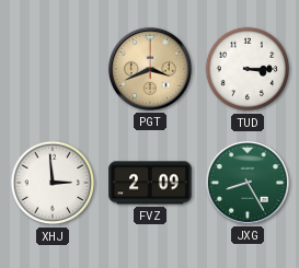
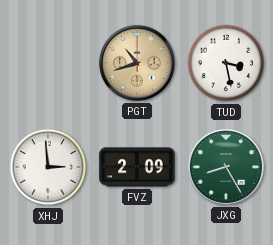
PGT: 3:41 -> 10:42
TUD: 3:15 -> 3:28
